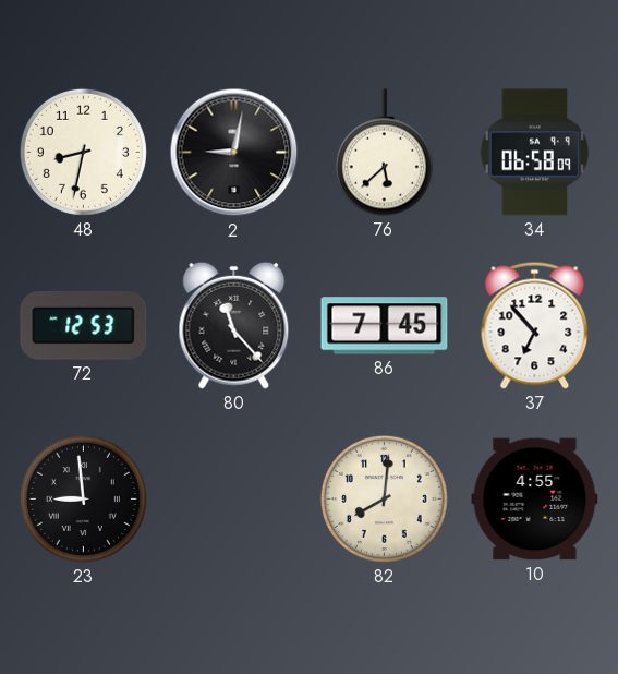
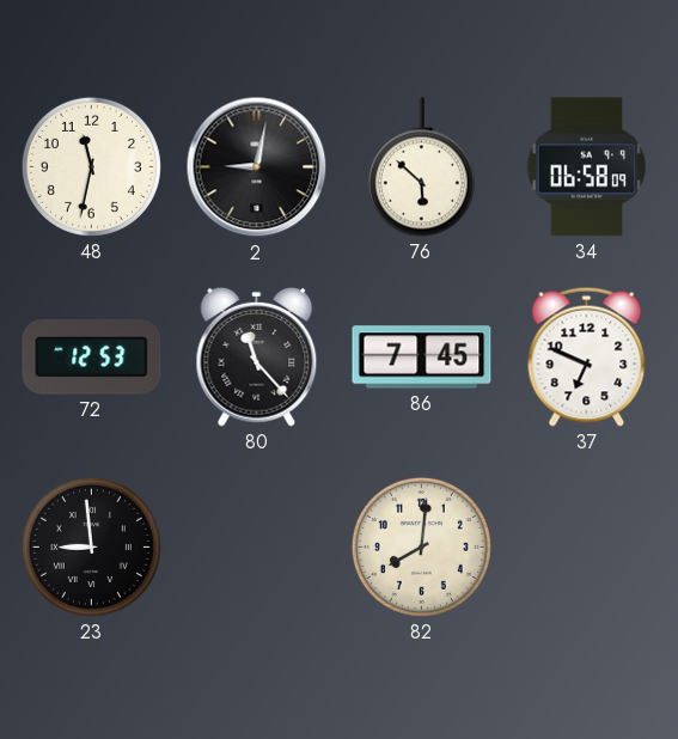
48: 8:32 -> 11:32
76: 5:38 -> 5:52
37: 6:53 -> 6:49
10: 4:55 -> none
